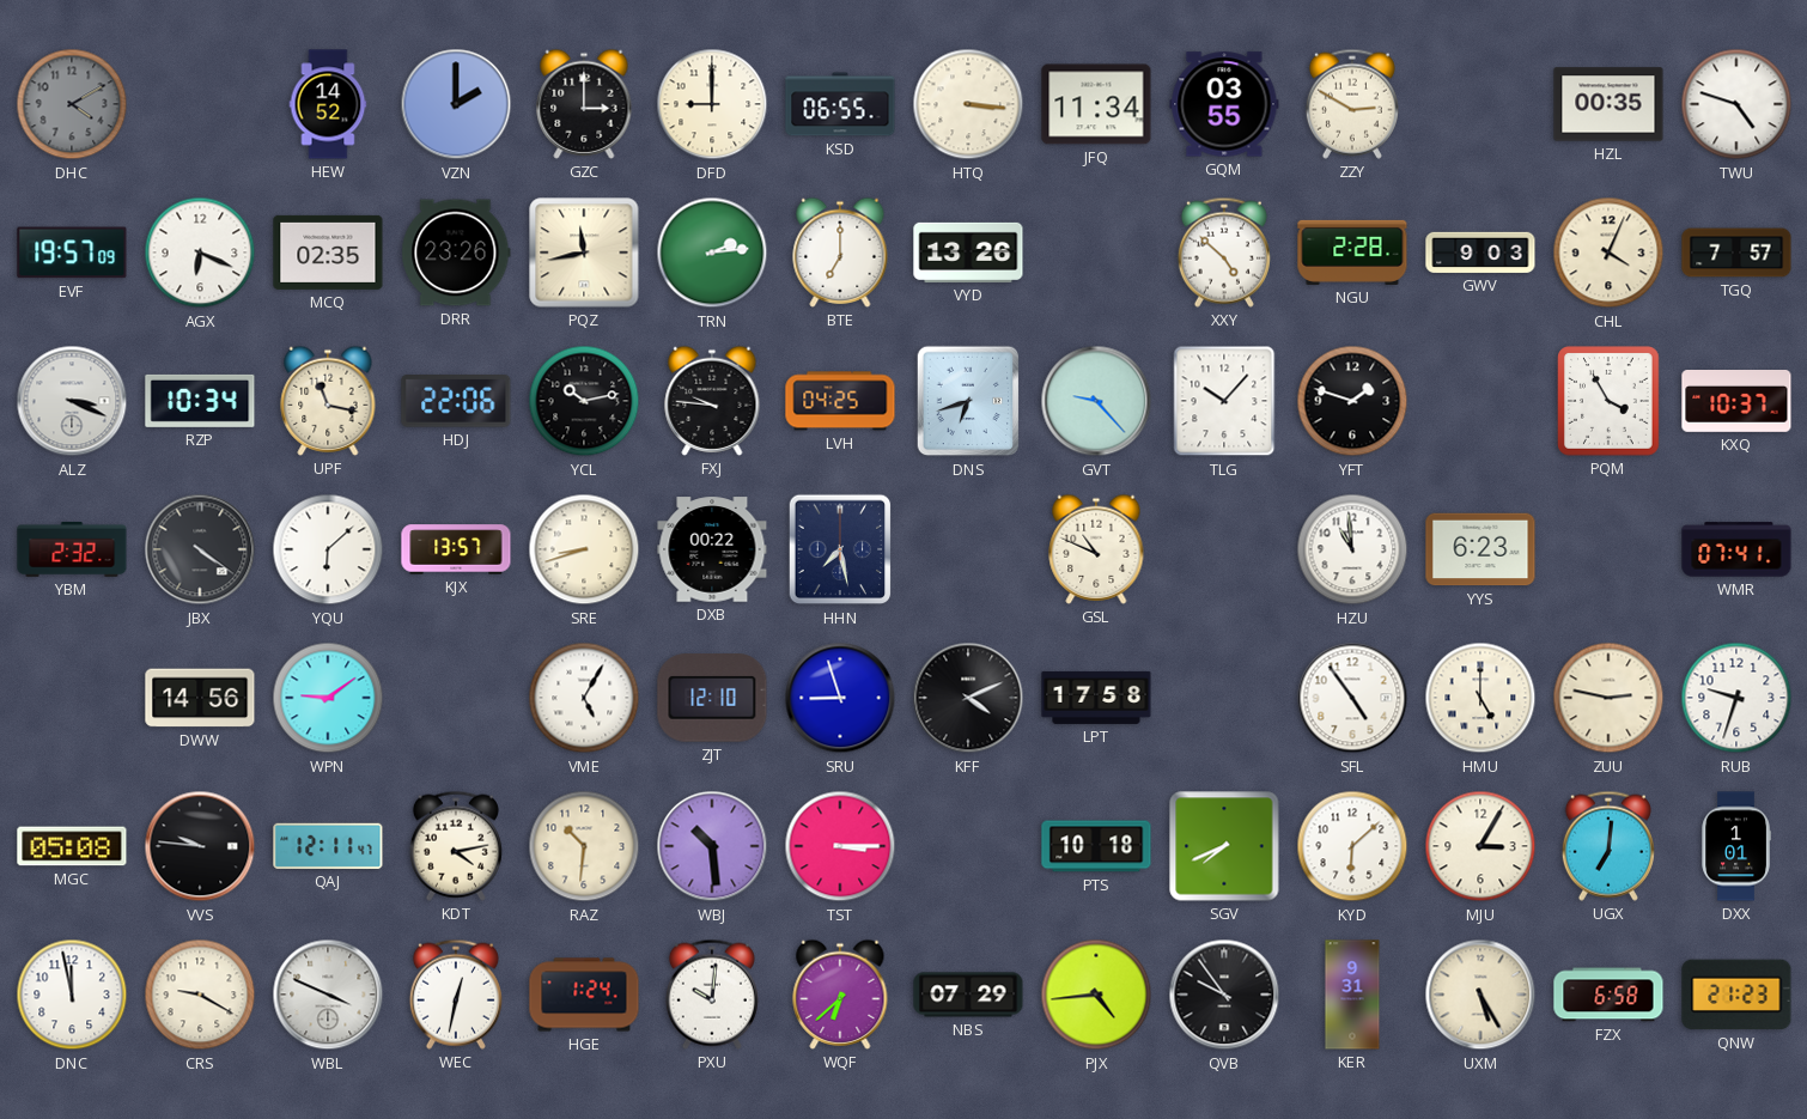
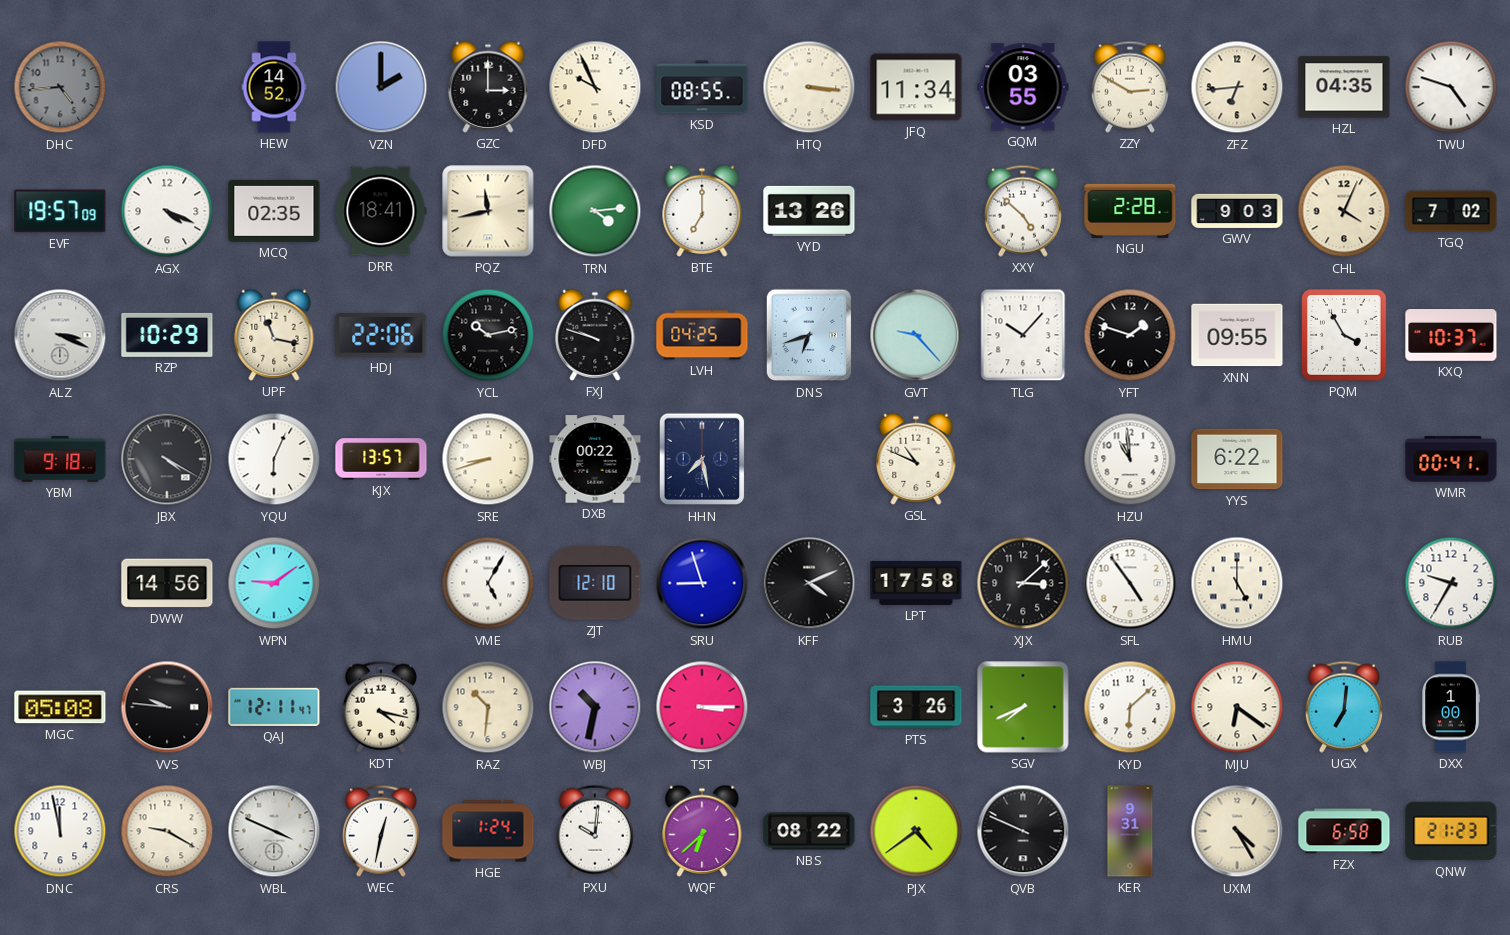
DHC: 4:10 -> 4:44
DFD: 9:00 -> 9:56
KSD: 06:55 -> 08:55
ZFZ: none -> 6:44
HZL: 00:35 -> 04:35
AGX: 6:19 -> 4:19
DRR: 23:26 -> 18:41
TRN: 2:14 -> 4:14
TGQ: 7:57 -> 7:02
RZP: 10:34 -> 10:29
FXJ: 9:46 -> 9:48
XNN: none -> 09:55
YBM: 2:32 -> 9:18
JBX: 4:21 -> 4:20
YQU: 6:08 -> 6:04
YYS: 6:23 -> 6:22
WMR: 07:41 -> 00:41
XJX: none -> 3:08
ZUU: 2:47 -> none
RUB: 9:33 -> 9:35
KDT: 4:13 -> 4:17
WBJ: 10:29 -> 10:32
PTS: 10:18 -> 3:26
MJU: 3:05 -> 6:21
DXX: 1:01 -> 1:00
NBS: 07:29 -> 08:22
PJX: 4:44 -> 4:39
QVB: 9:54 -> 9:49
UXM: 5:25 -> 4:25
